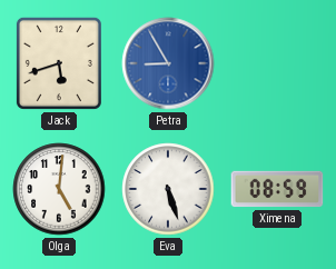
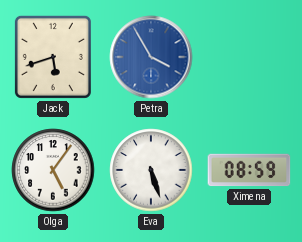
Petra: 8:55 -> 3:55
Olga: 5:01 -> 5:06
